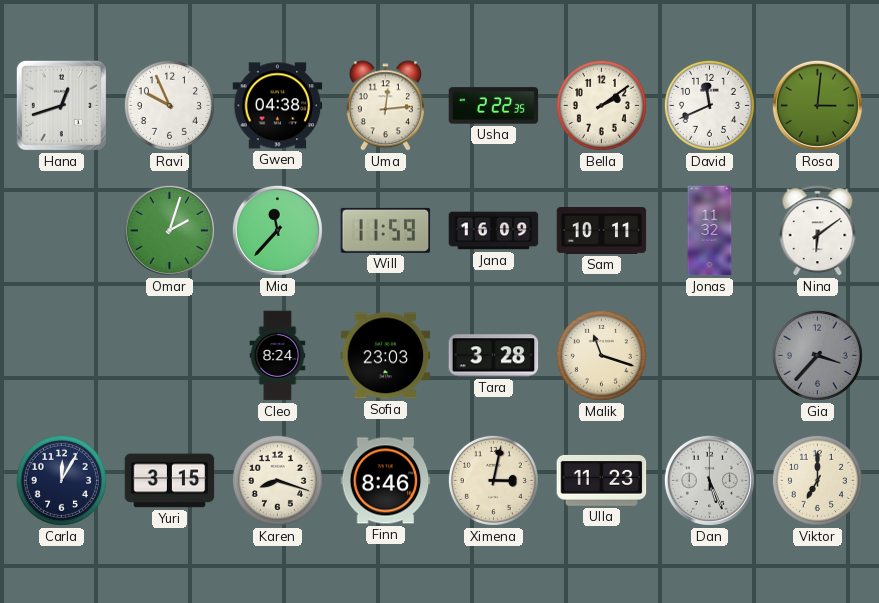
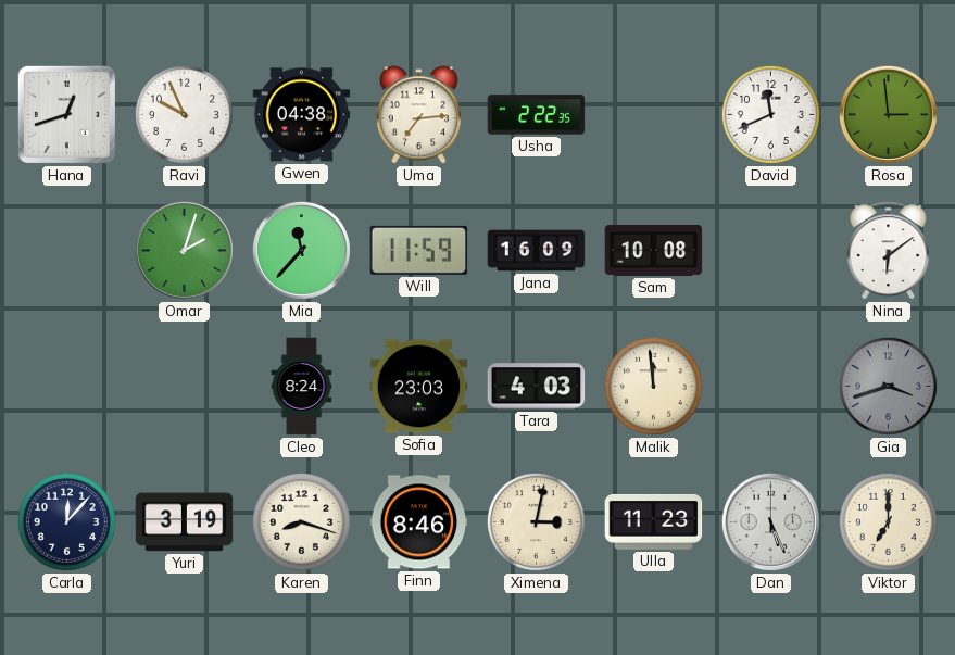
Uma: 12:14 -> 7:14
Bella: 2:09 -> none
Rosa: 3:01 -> 2:59
Sam: 10:11 -> 10:08
Jonas: 11:32 -> none
Tara: 3:28 -> 4:03
Malik: 11:18 -> 11:59
Gia: 3:37 -> 3:42
Carla: 12:05 -> 12:07
Yuri: 3:15 -> 3:19
